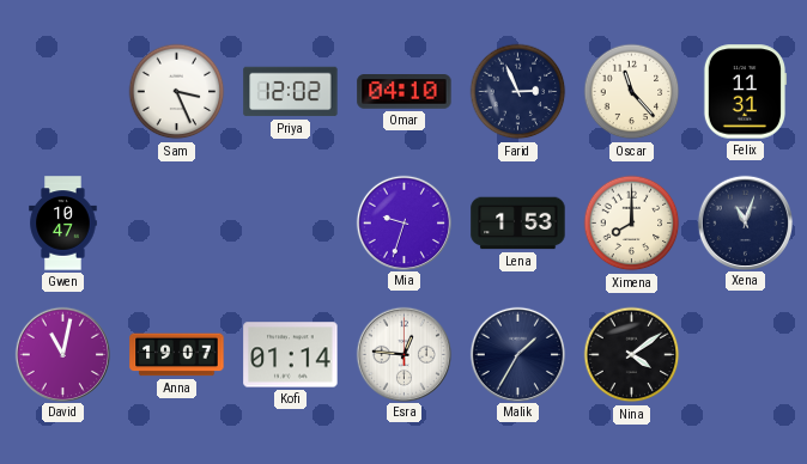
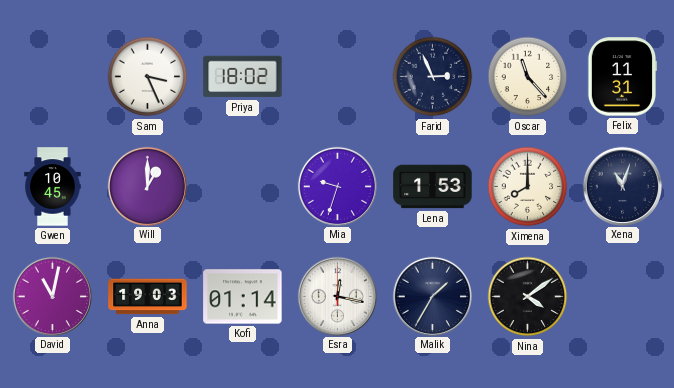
Priya: 12:02 -> 18:02
Omar: 04:10 -> none
Gwen: 10:47 -> 10:45
Will: none -> 1:00
Anna: 19:07 -> 19:03
Esra: 12:46 -> 12:17
